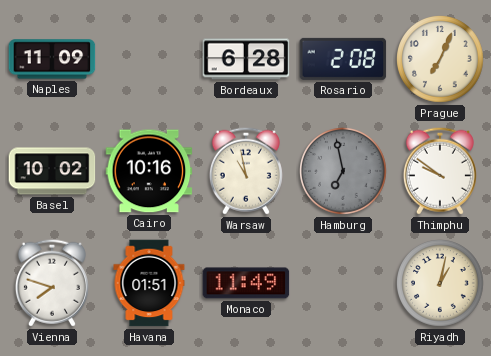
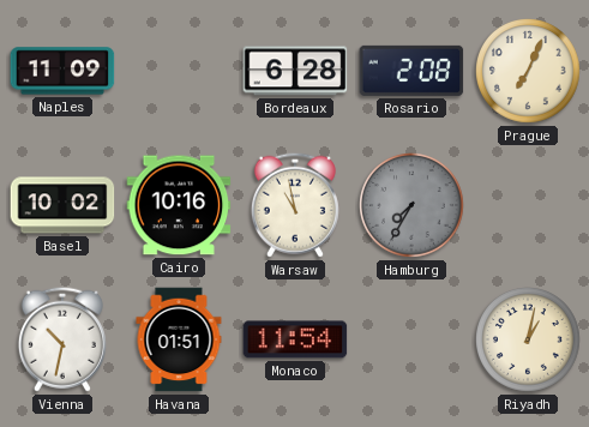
Hamburg: 6:58 -> 7:35
Thimphu: 9:51 -> none
Vienna: 7:48 -> 10:32
Monaco: 11:49 -> 11:54
